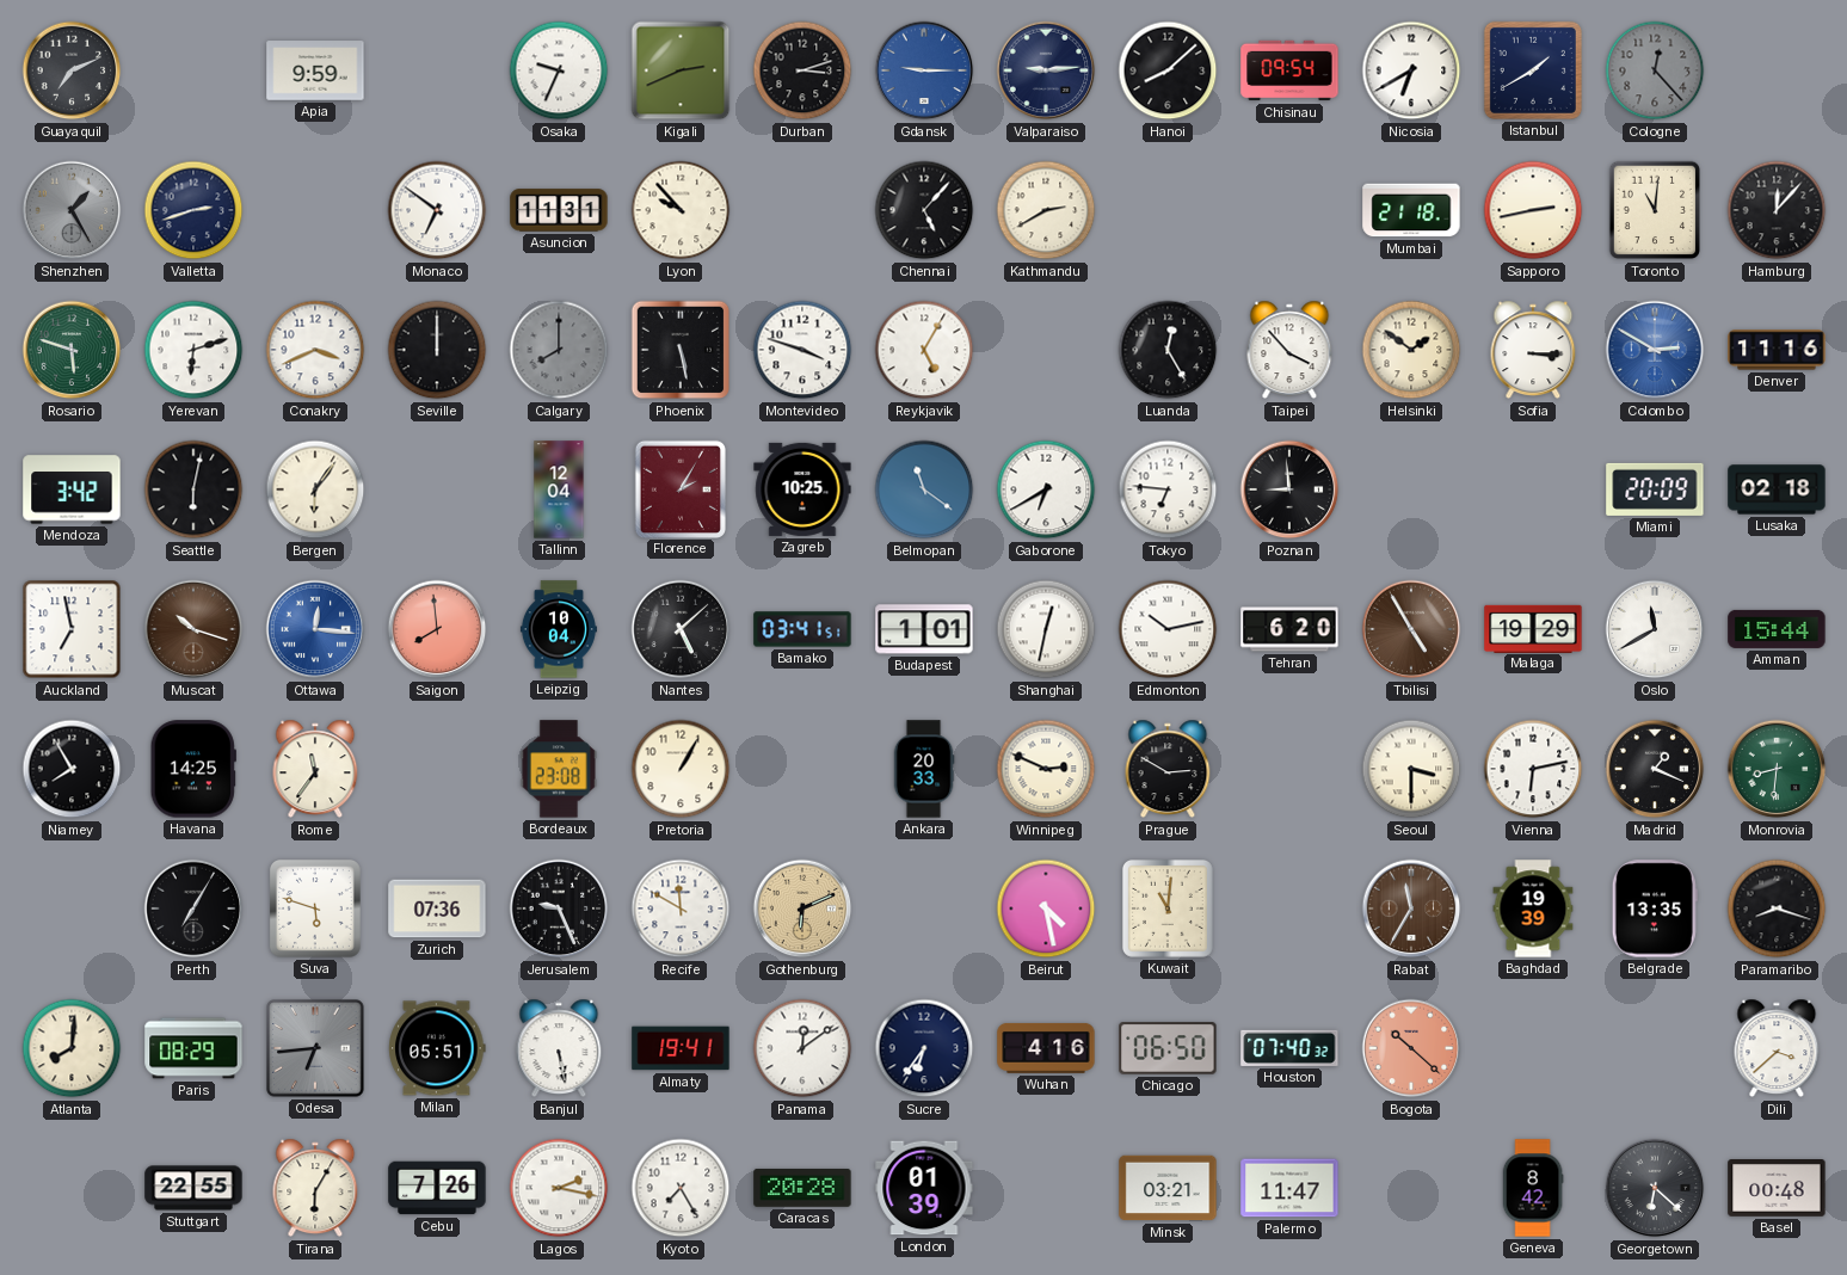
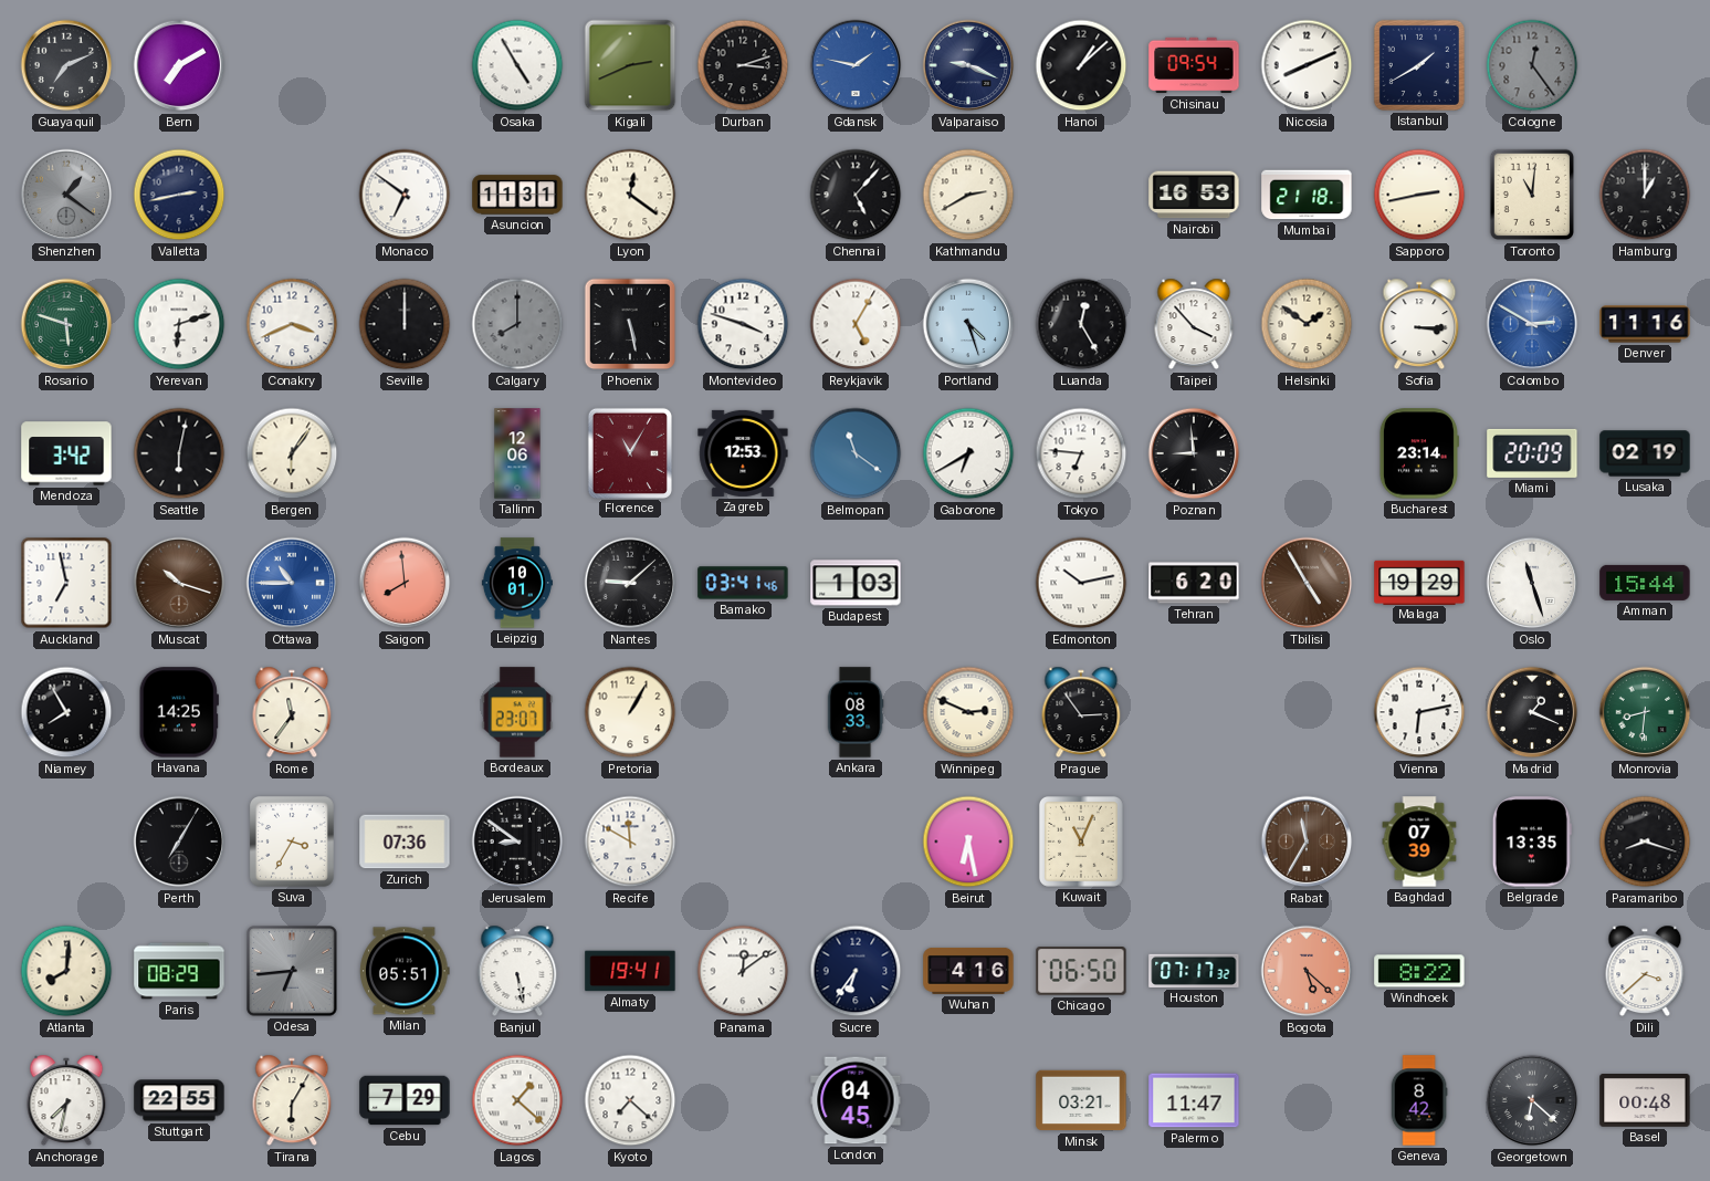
Bern: none -> 7:10
Apia: 9:59 -> none
Osaka: 9:34 -> 4:55
Gdansk: 9:15 -> 1:47
Valparaiso: 9:14 -> 9:19
Hanoi: 8:08 -> 1:08
Nicosia: 6:40 -> 8:11
Cologne: 12:23 -> 12:24
Shenzhen: 1:25 -> 1:21
Valletta: 2:42 -> 2:43
Lyon: 9:53 -> 12:21
Nairobi: none -> 16:53
Hamburg: 12:07 -> 1:00
Portland: none -> 4:27
Tallinn: 12:04 -> 12:06
Florence: 2:05 -> 11:05
Zagreb: 10:25 -> 12:53
Bucharest: none -> 23:14
Lusaka: 02:18 -> 02:19
Ottawa: 12:16 -> 10:45
Leipzig: 10:04 -> 10:01
Nantes: 5:08 -> 9:08
Bamako: 03:41:51 -> 03:41:46
Budapest: 1:01 -> 1:03
Shanghai: 12:32 -> none
Oslo: 11:40 -> 11:27
Bordeaux: 23:08 -> 23:07
Ankara: 20:33 -> 08:33
Prague: 2:50 -> 2:54
Seoul: 3:30 -> none
Suva: 5:48 -> 3:35
Jerusalem: 9:26 -> 8:51
Gothenburg: 6:11 -> none
Beirut: 4:28 -> 6:28
Kuwait: 11:01 -> 11:04
Baghdad: 19:39 -> 07:39
Houston: 07:40 -> 07:17
Bogota: 10:22 -> 5:22
Windhoek: none -> 8:22
Anchorage: none -> 7:32
Cebu: 7:26 -> 7:29
Lagos: 2:17 -> 1:22
Kyoto: 7:25 -> 7:22
Caracas: 20:28 -> none
London: 01:39 -> 04:45
